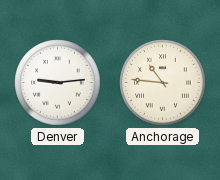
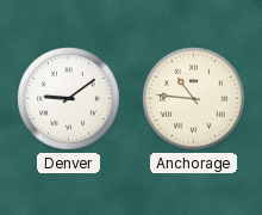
Denver: 9:14 -> 9:09
